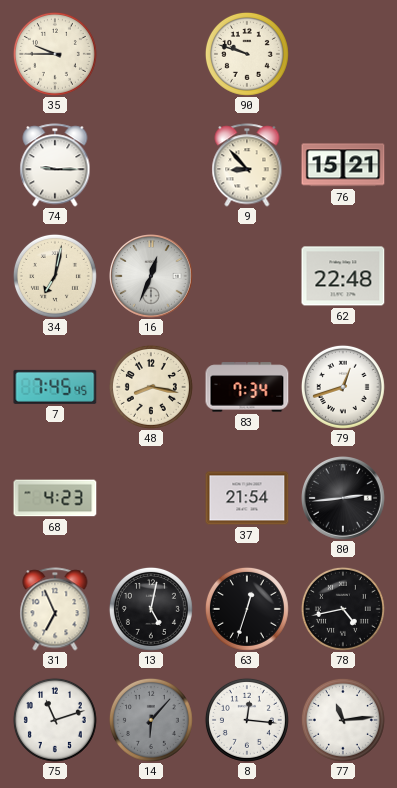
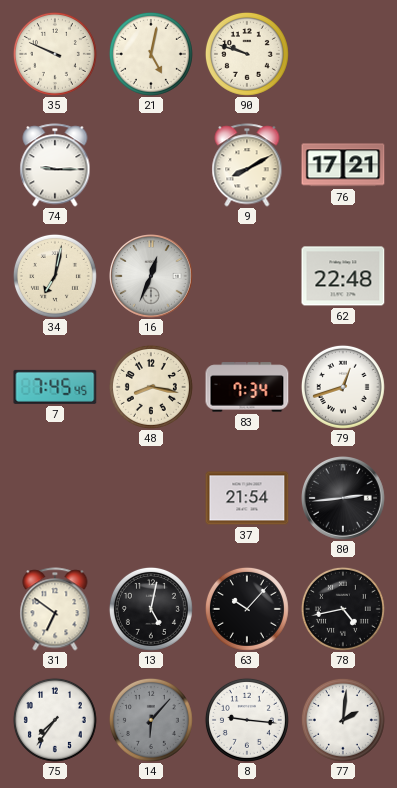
35: 9:45 -> 9:49
21: none -> 5:02
9: 8:53 -> 8:10
76: 15:21 -> 17:21
68: 4:23 -> none
31: 6:56 -> 6:51
63: 12:33 -> 10:07
75: 11:12 -> 7:36
8: 12:16 -> 9:16
77: 11:14 -> 2:01
